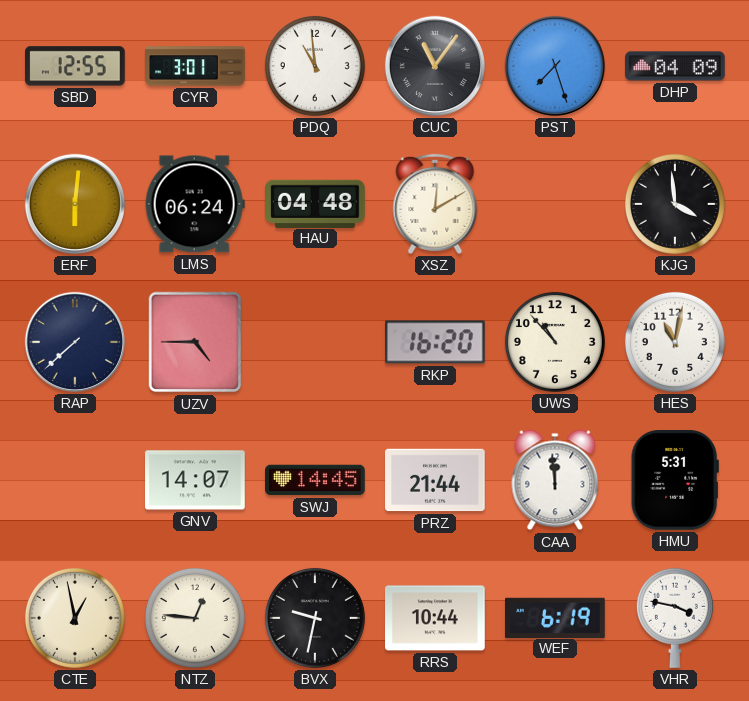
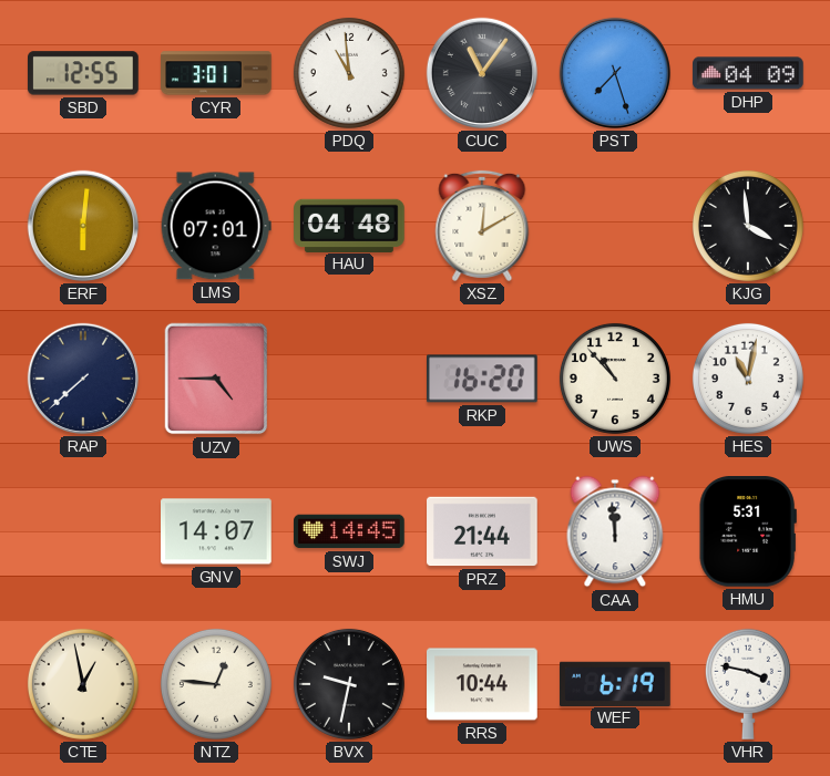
LMS: 06:24 -> 07:01
